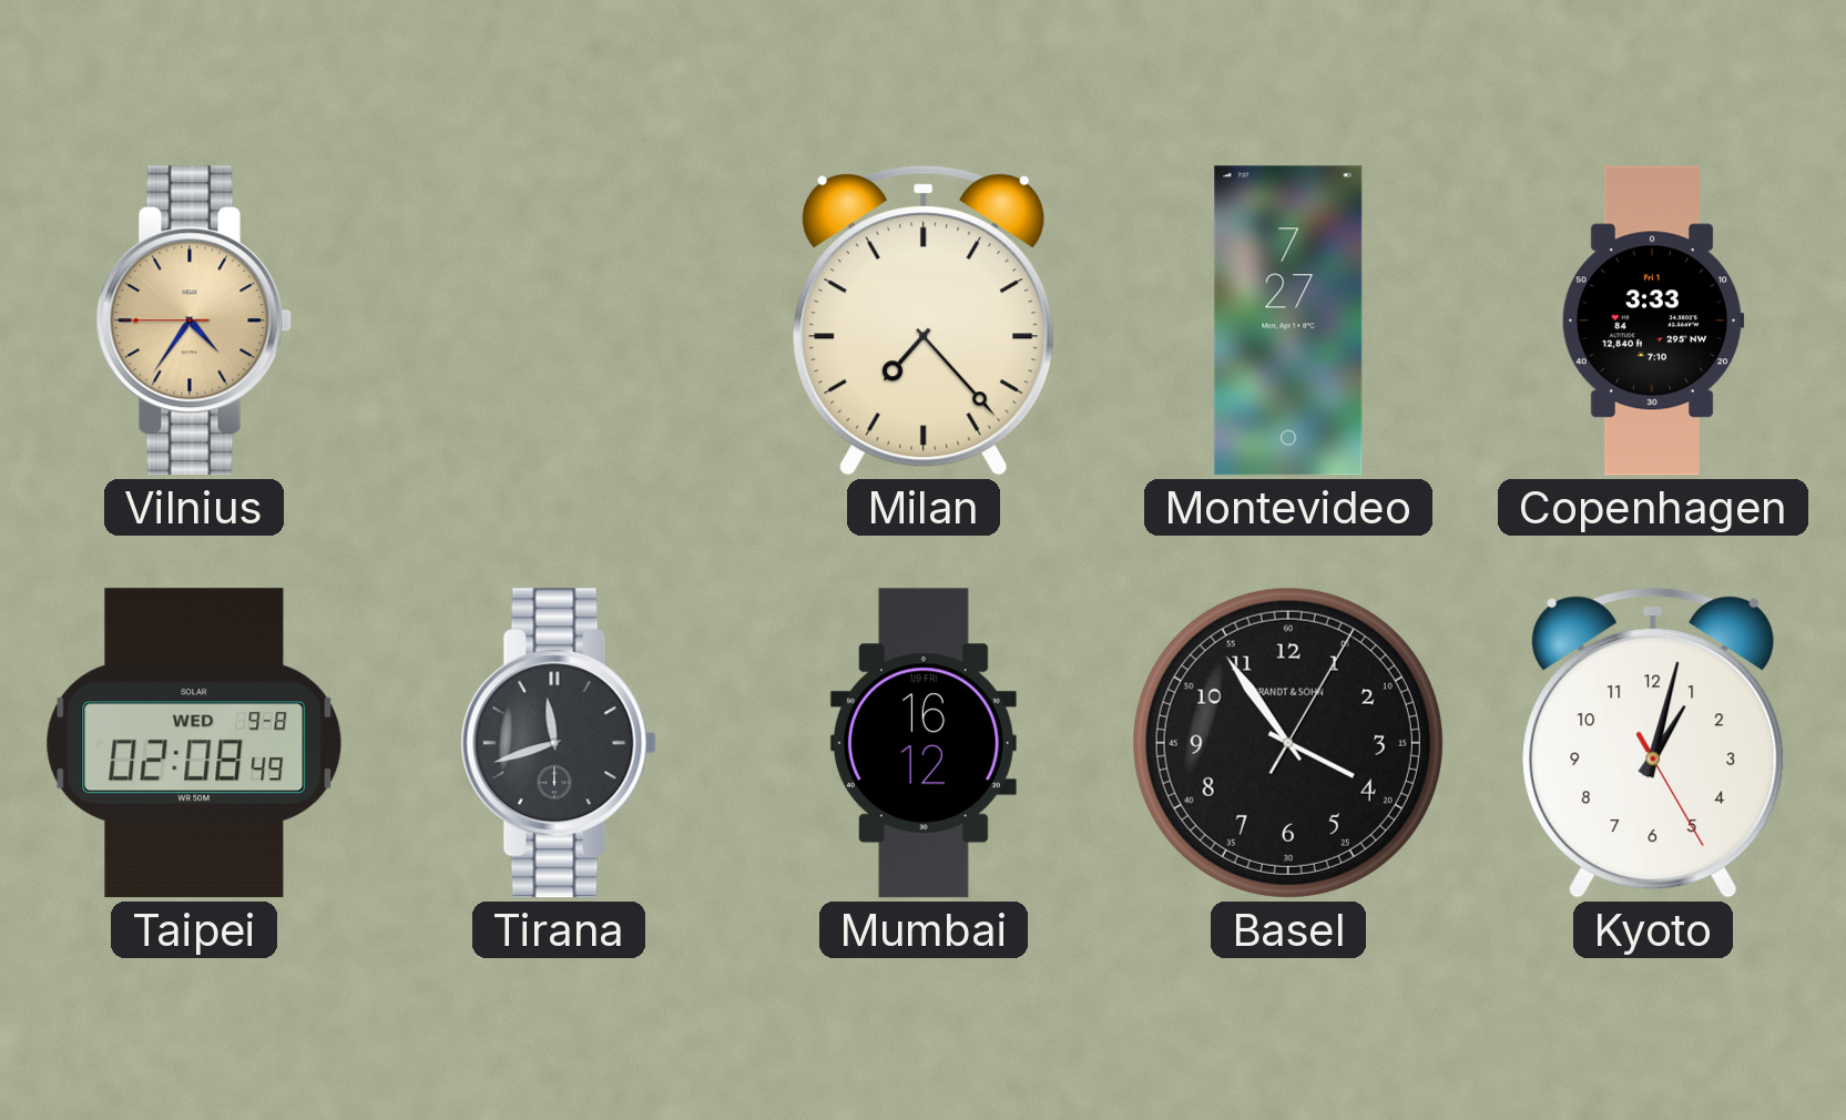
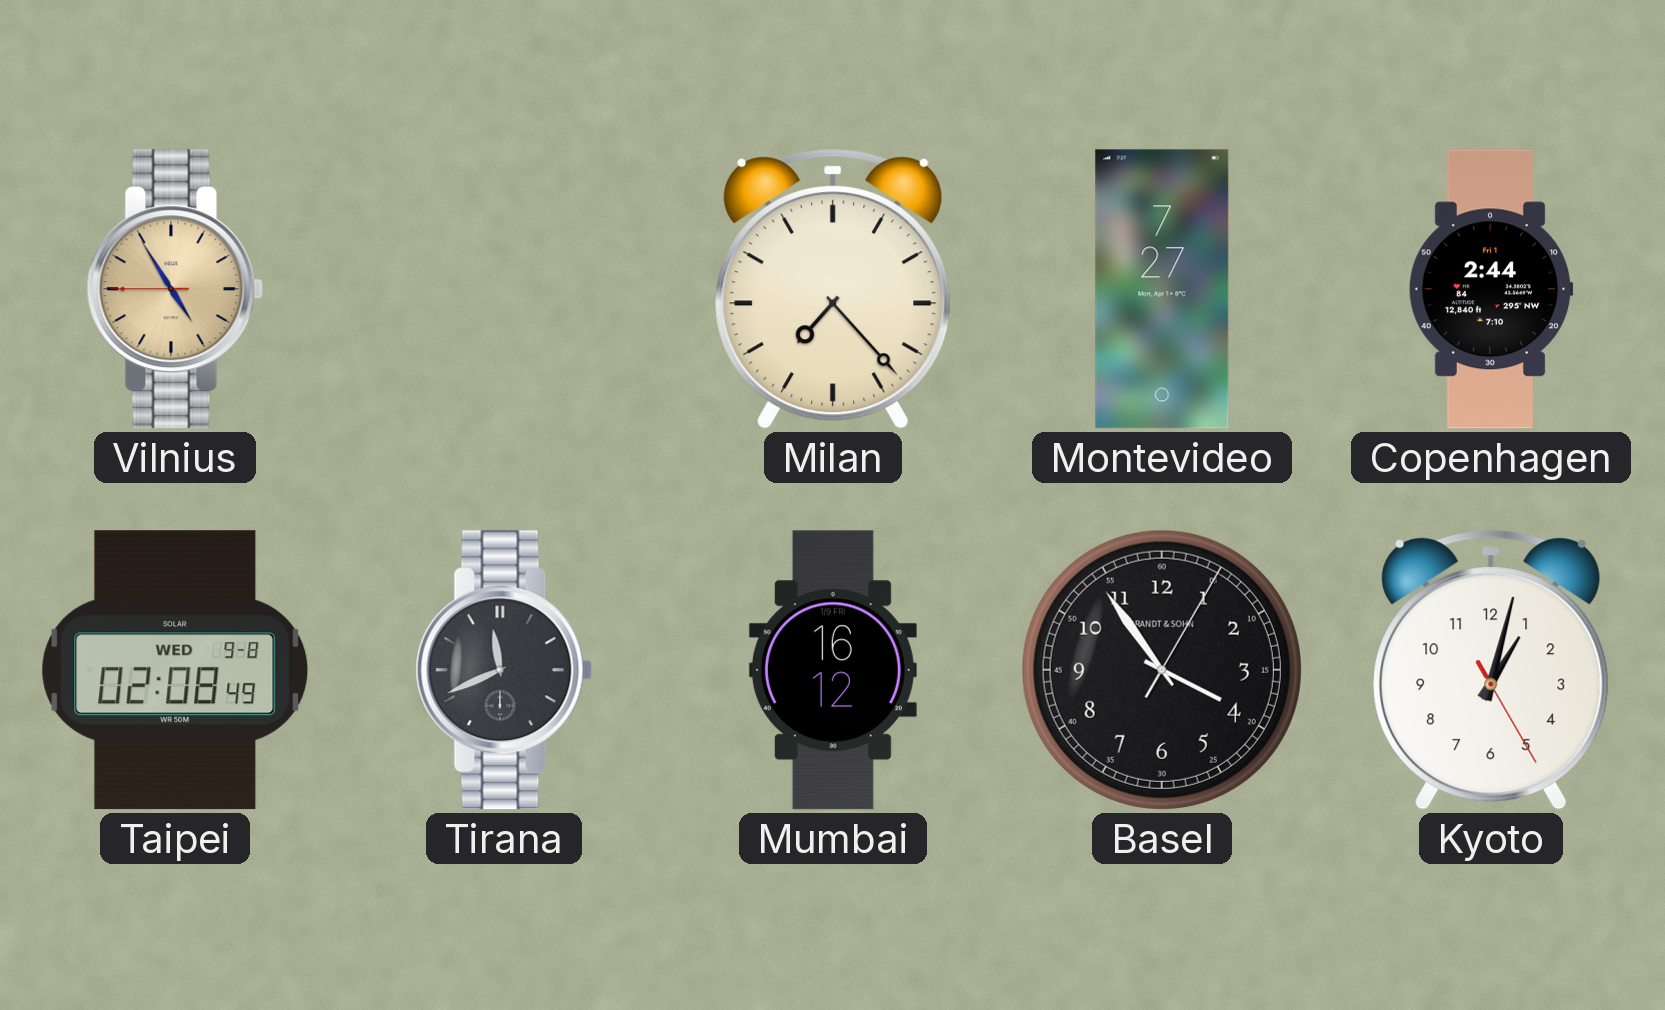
Vilnius: 4:35 -> 4:54
Copenhagen: 3:33 -> 2:44
Tirana: 11:42 -> 11:41
